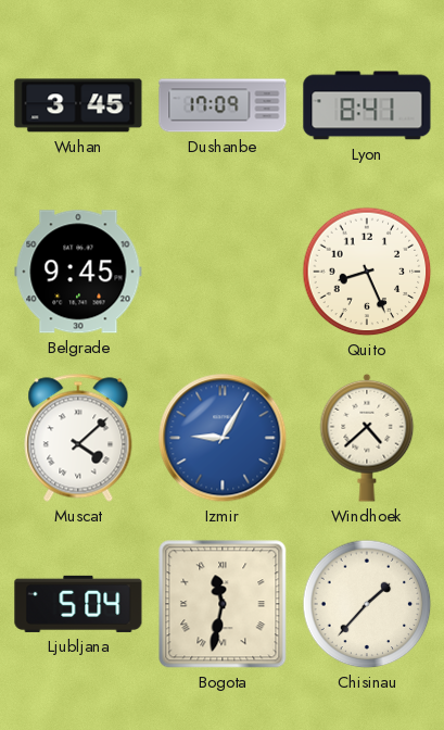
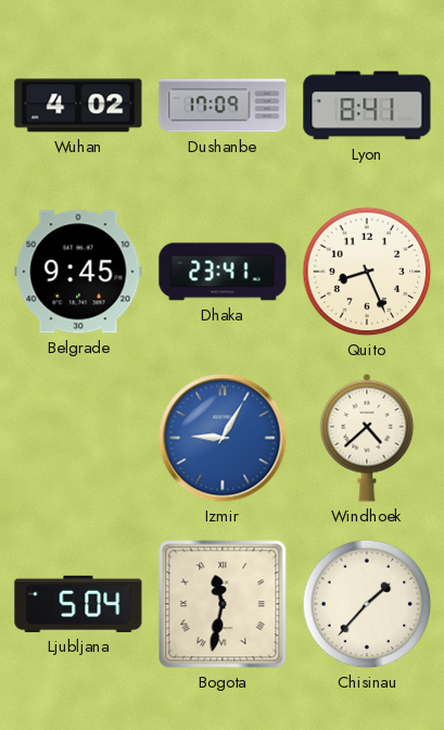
Wuhan: 3:45 -> 4:02
Dhaka: none -> 23:41
Muscat: 4:08 -> none
